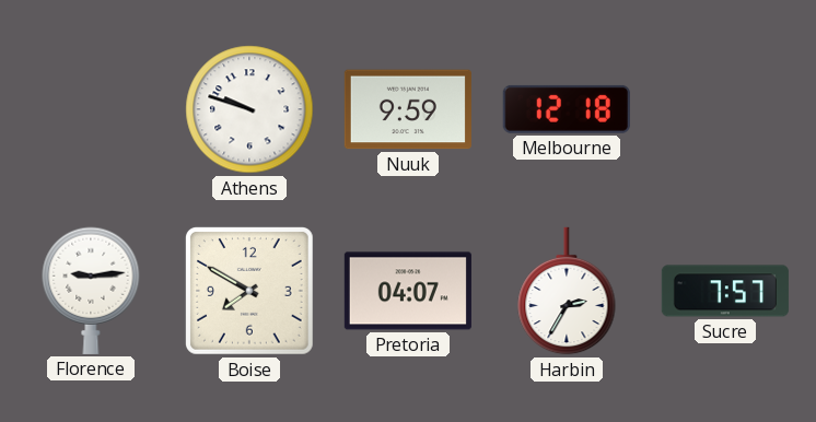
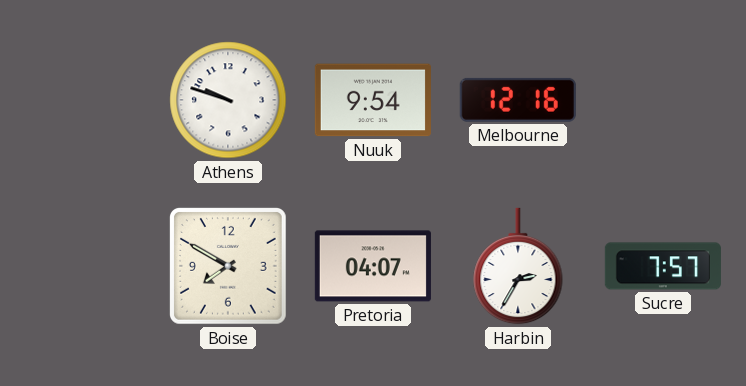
Nuuk: 9:59 -> 9:54
Melbourne: 12:18 -> 12:16
Florence: 9:14 -> none
